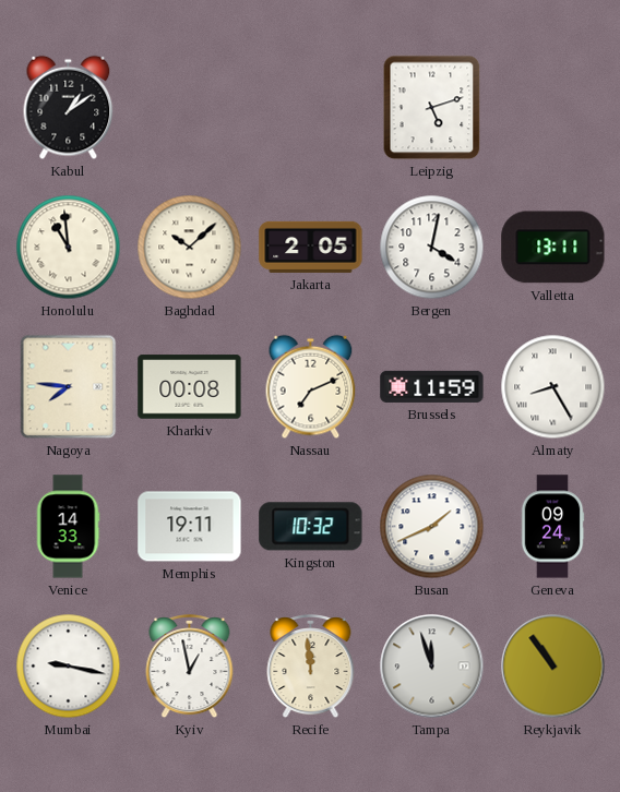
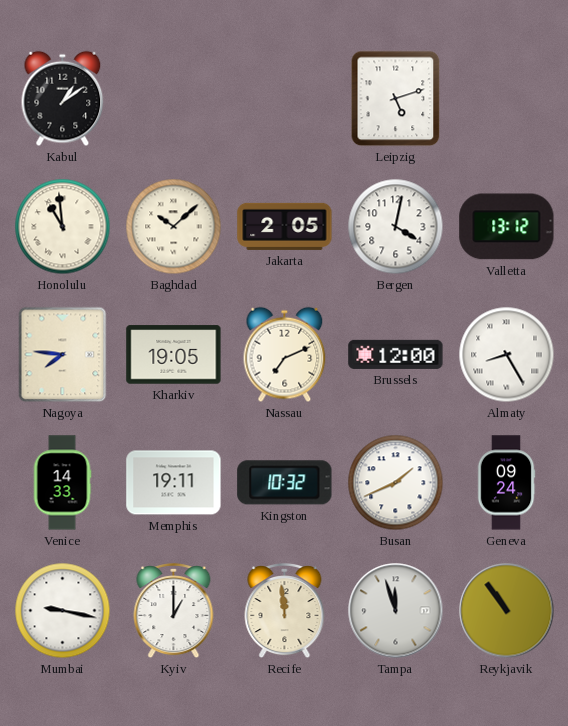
Valletta: 13:11 -> 13:12
Kharkiv: 00:08 -> 19:05
Brussels: 11:59 -> 12:00
Kyiv: 12:58 -> 1:00
